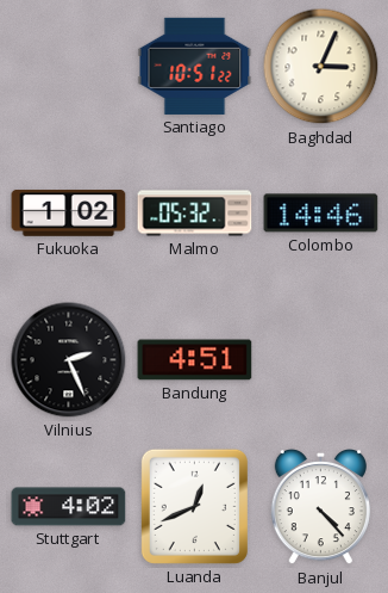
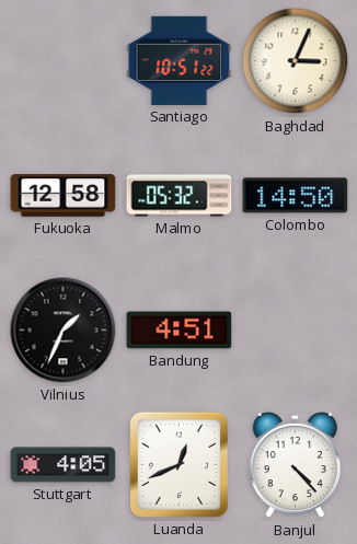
Fukuoka: 1:02 -> 12:58
Colombo: 14:46 -> 14:50
Vilnius: 2:26 -> 1:34
Stuttgart: 4:02 -> 4:05
